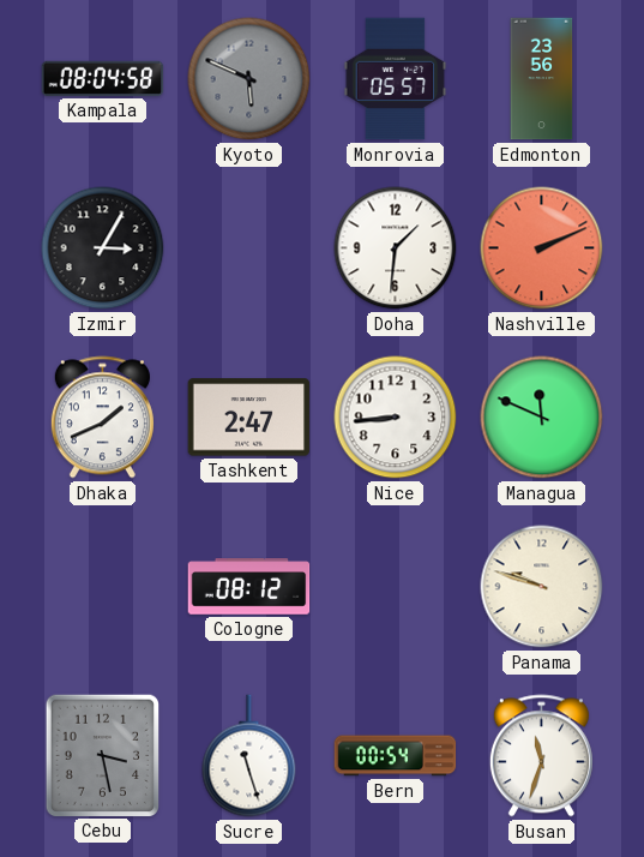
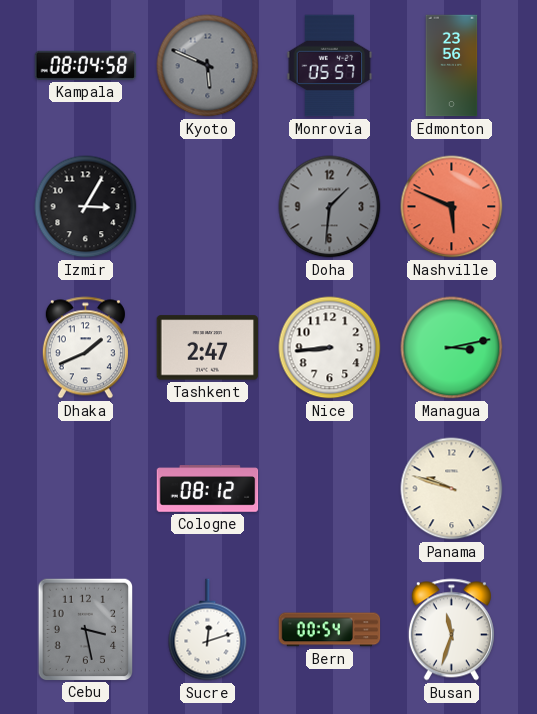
Doha dial: white -> grey
Nashville: 2:11 -> 5:49
Managua: 11:49 -> 3:13
Sucre: 11:27 -> 12:12
